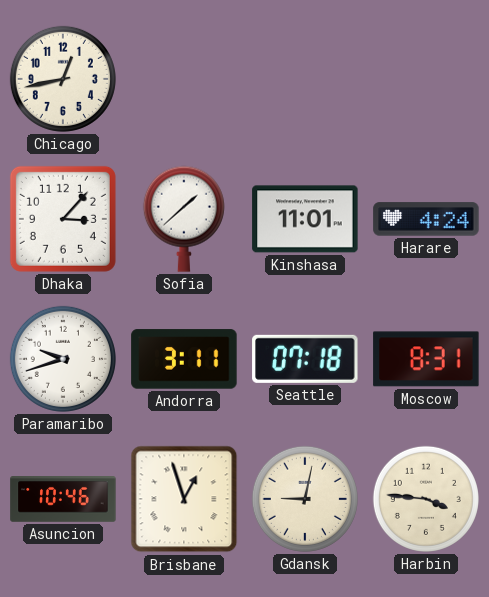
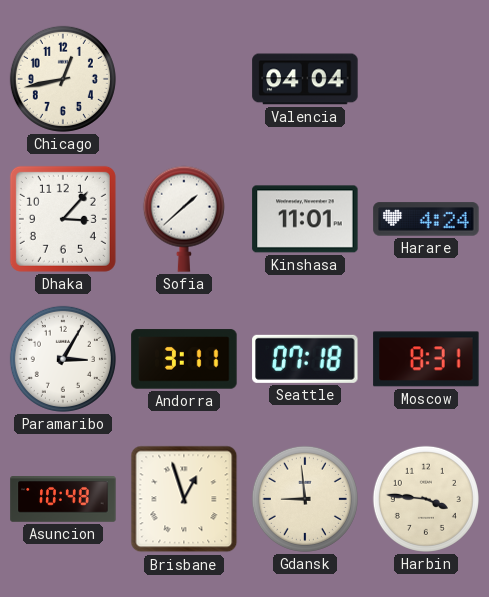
Valencia: none -> 04:04
Paramaribo: 9:42 -> 3:05
Asuncion: 10:46 -> 10:48
Gdansk: 9:02 -> 8:59
